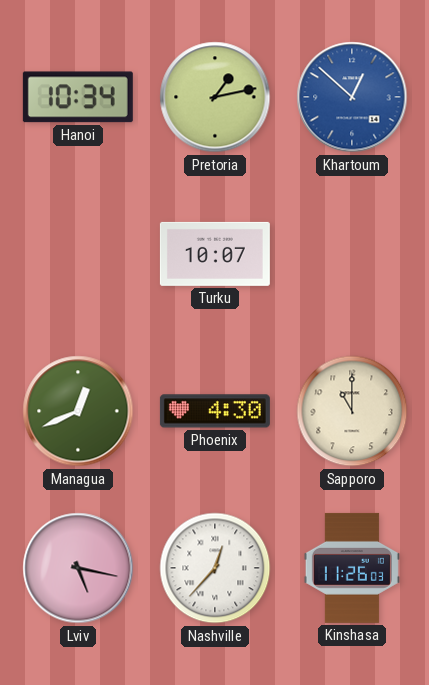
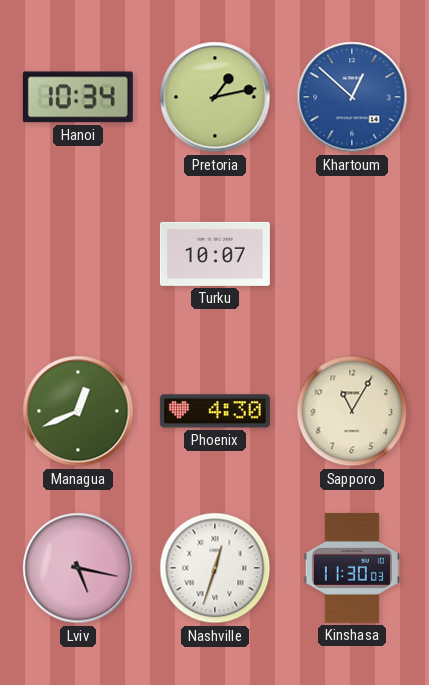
Sapporo: 11:00 -> 11:05
Nashville: 12:37 -> 12:33
Kinshasa: 11:26 -> 11:30
